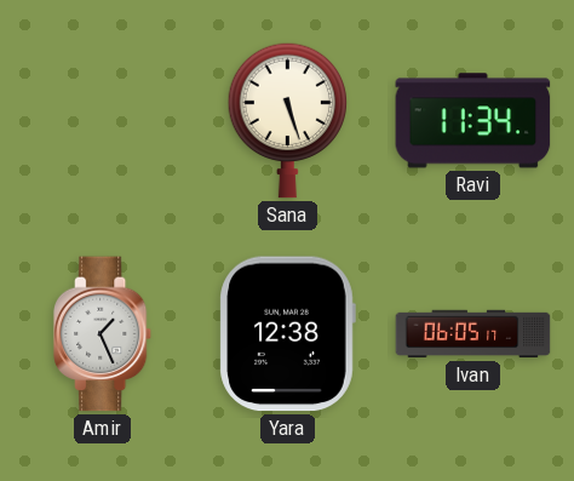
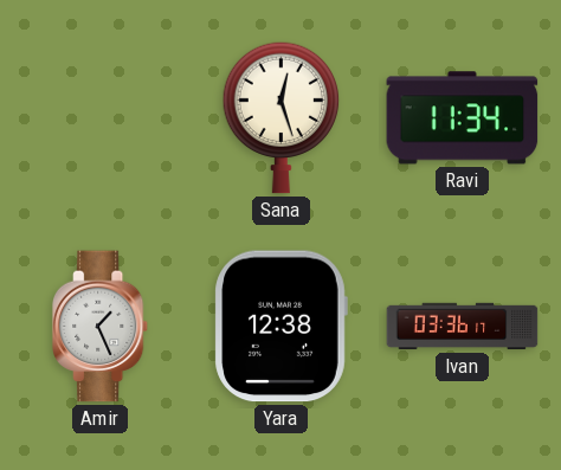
Sana: 5:27 -> 12:27
Ivan: 06:05 -> 03:36
